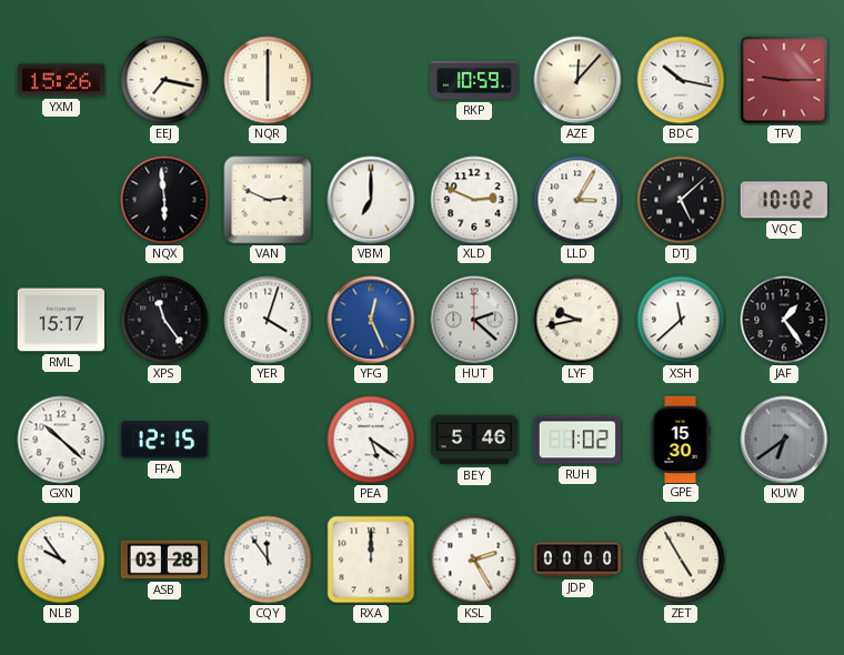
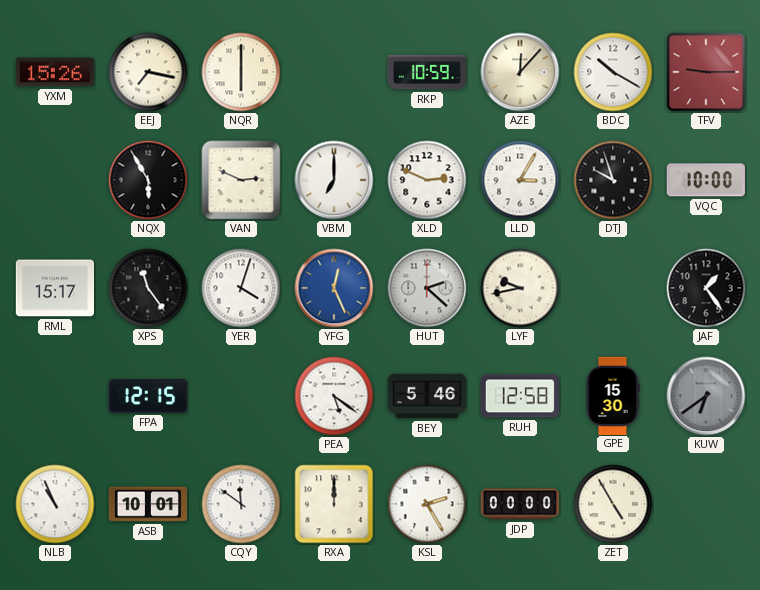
BDC: 10:17 -> 10:20
NQX: 5:59 -> 5:55
DTJ: 5:08 -> 9:57
VQC: 10:02 -> 10:00
XSH: 11:38 -> none
GXN: 10:22 -> none
RUH: 1:02 -> 12:58
NLB: 9:54 -> 10:56
ASB: 03:28 -> 10:01
CQY: 11:54 -> 11:51
